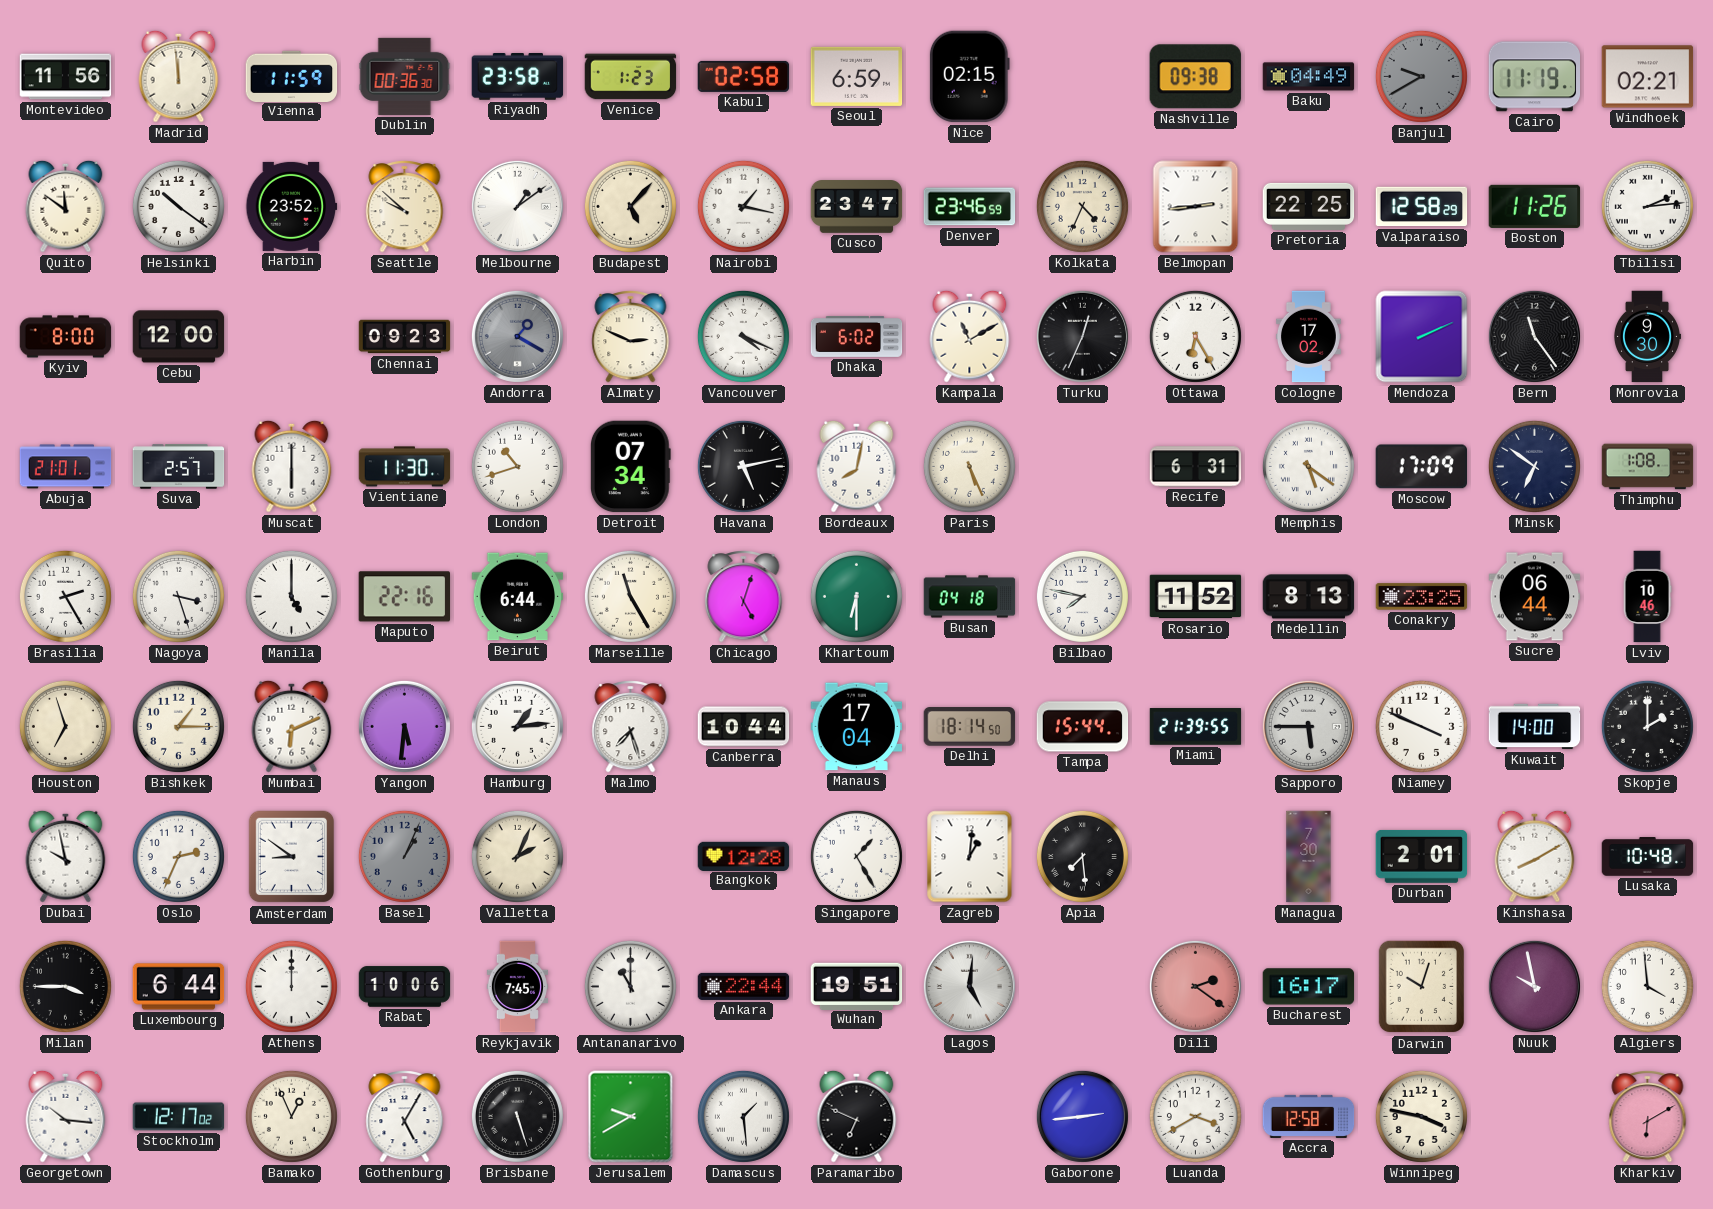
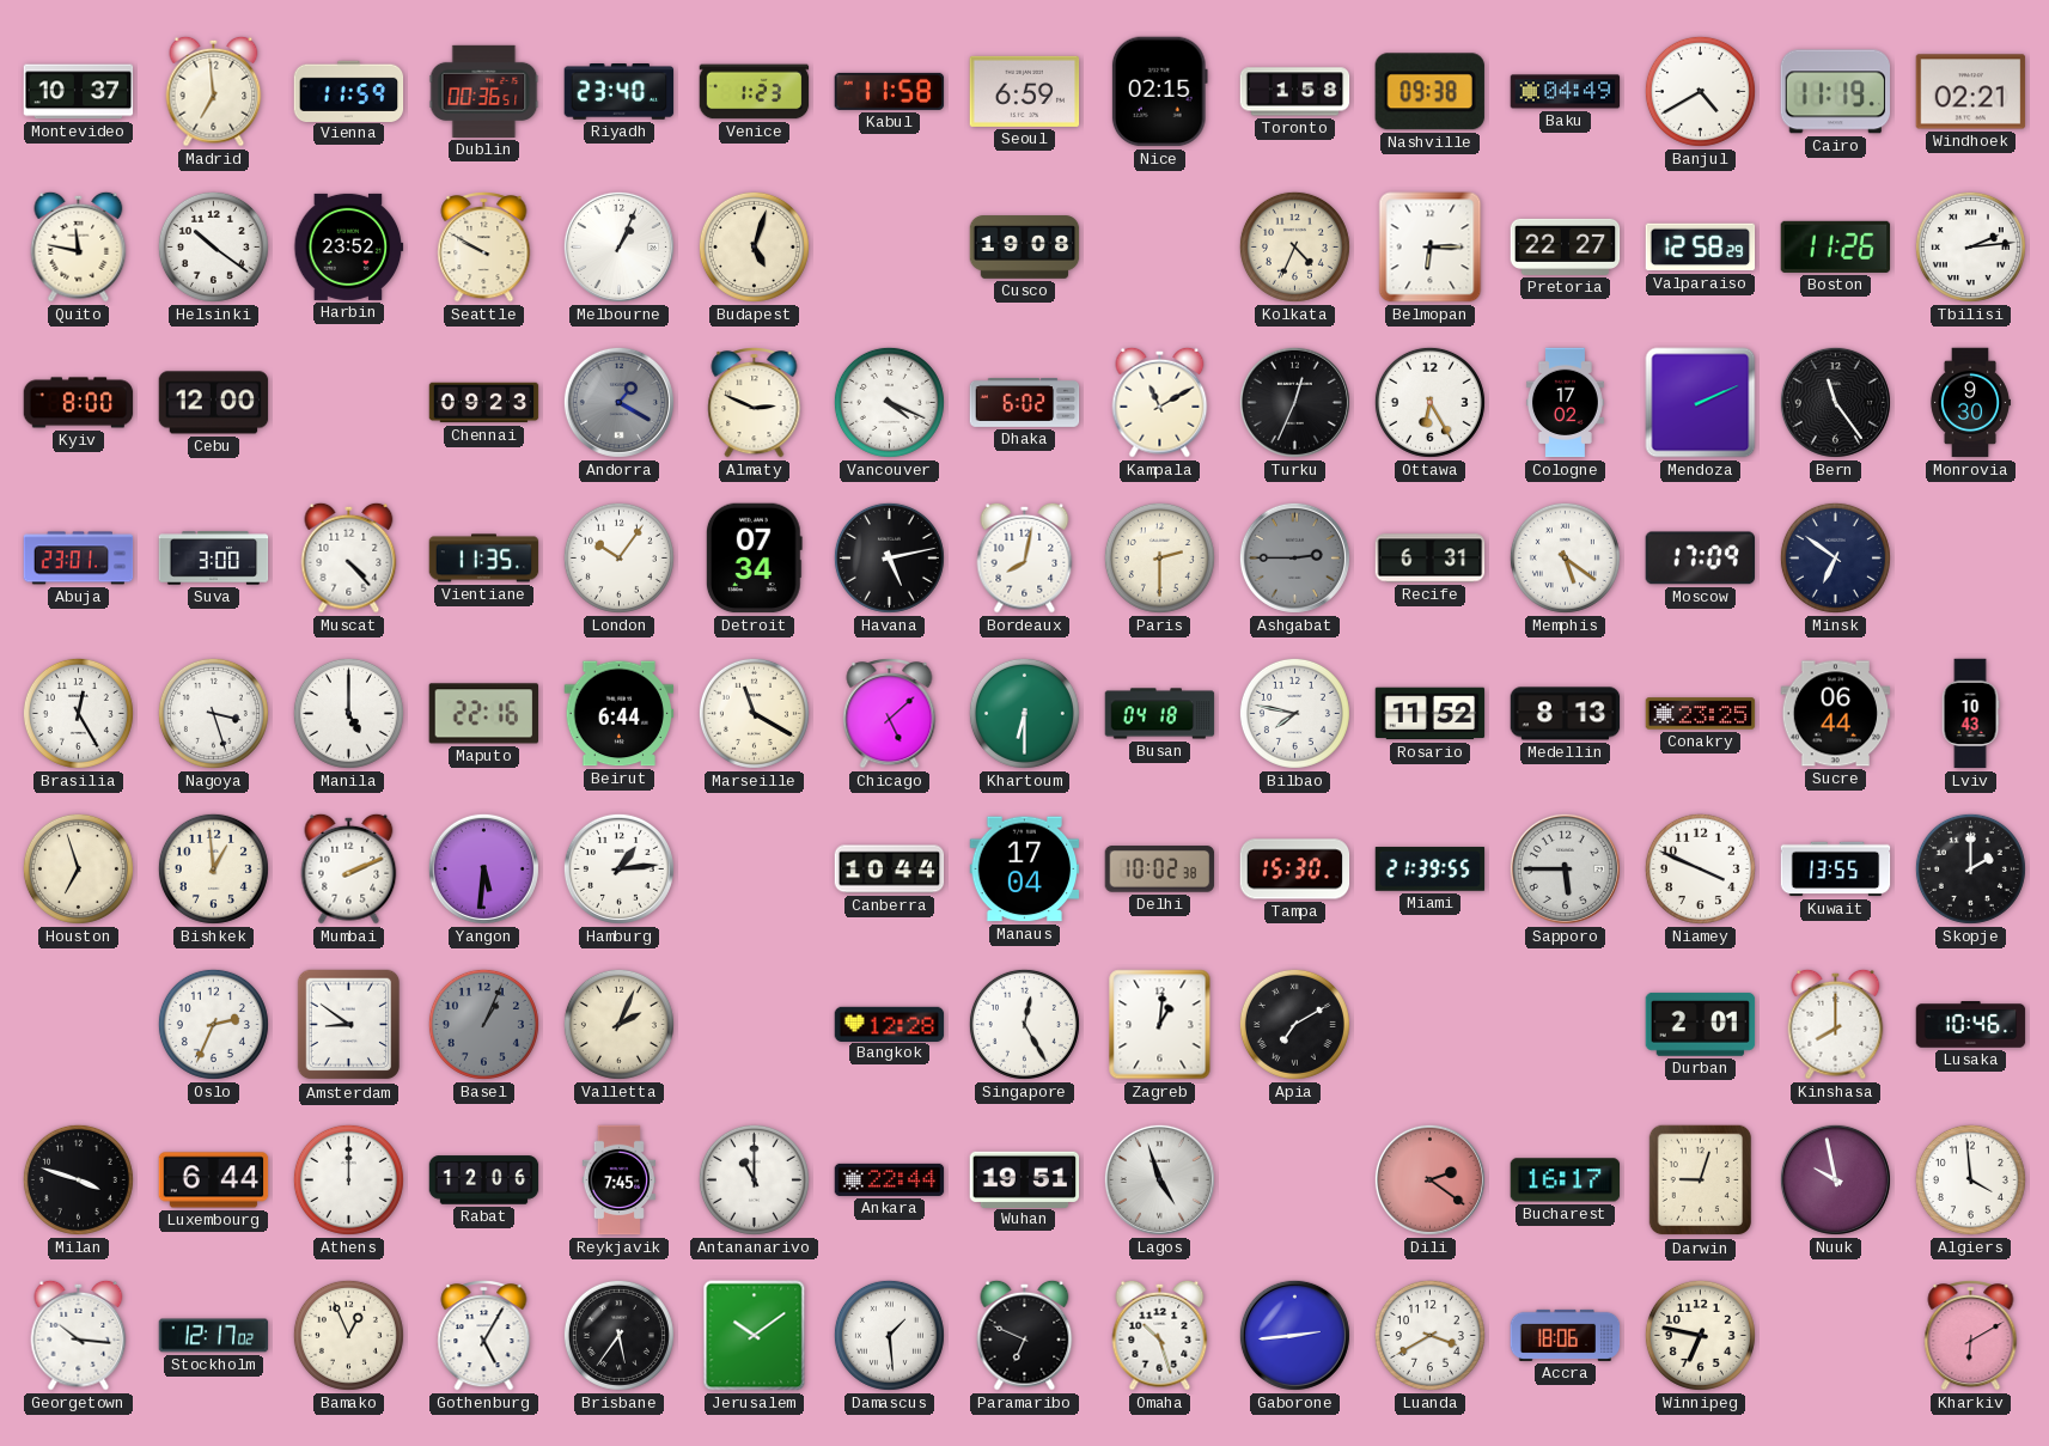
Montevideo: 11:56 -> 10:37
Madrid: 11:59 -> 6:59
Dublin: 00:36:30 -> 00:36:51
Riyadh: 23:58 -> 23:40
Kabul: 02:58 -> 11:58
Toronto: none -> 1:58
Banjul: 9:40 -> 4:40
Banjul dial: grey -> white
Quito: 11:51 -> 11:47
Seattle: 9:52 -> 9:50
Melbourne: 1:09 -> 1:04
Budapest: 5:07 -> 5:03
Nairobi: 1:17 -> none
Cusco: 23:47 -> 19:08
Denver: 23:46 -> none
Belmopan: 2:44 -> 6:15
Pretoria: 22:25 -> 22:27
Abuja: 21:01 -> 23:01
Suva: 2:57 -> 3:00
Muscat: 6:00 -> 4:23
Vientiane: 11:30 -> 11:35
London: 10:42 -> 10:06
Paris: 5:26 -> 2:30
Ashgabat: none -> 2:45
Thimphu: 1:08 -> none
Brasilia: 2:25 -> 12:25
Marseille: 11:25 -> 11:20
Chicago: 5:03 -> 5:08
Lviv: 10:46 -> 10:43
Bishkek: 1:15 -> 12:59
Mumbai: 6:11 -> 2:11
Malmo: 7:27 -> none
Delhi: 18:14 -> 10:02
Tampa: 15:44 -> 15:30
Kuwait: 14:00 -> 13:55
Dubai: 9:58 -> none
Singapore: 1:25 -> 12:25
Apia: 7:29 -> 7:10
Managua: 7:30 -> none
Kinshasa: 8:10 -> 8:00
Lusaka: 10:48 -> 10:46
Milan: 3:45 -> 3:48
Rabat: 10:06 -> 12:06
Lagos: 5:01 -> 4:57
Darwin: 10:03 -> 9:03
Brisbane: 5:27 -> 5:36
Jerusalem: 9:40 -> 10:09
Omaha: none -> 10:27
Accra: 12:58 -> 18:06
Winnipeg: 3:47 -> 6:47
